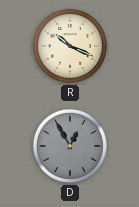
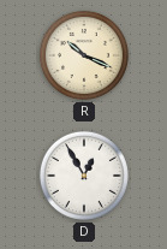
D dial: grey -> white
